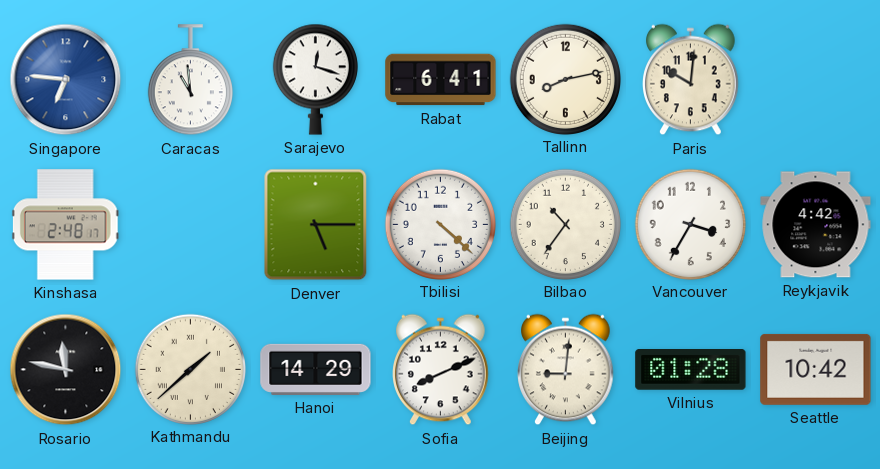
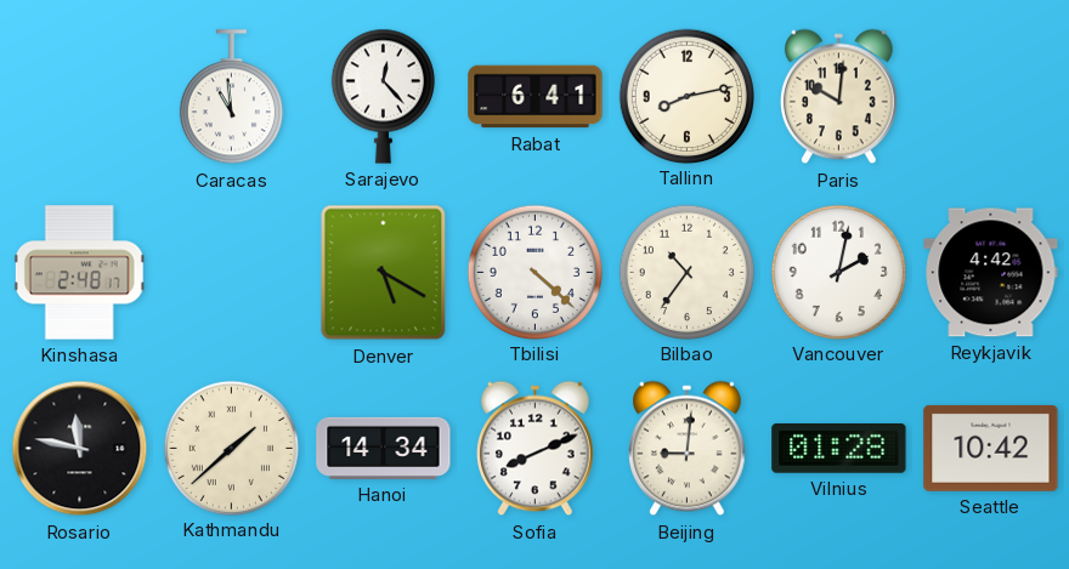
Singapore: 6:46 -> none
Sarajevo: 12:18 -> 12:23
Denver: 5:15 -> 5:20
Vancouver: 3:35 -> 2:02
Hanoi: 14:29 -> 14:34
